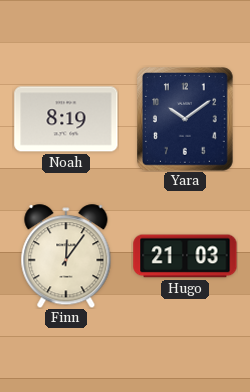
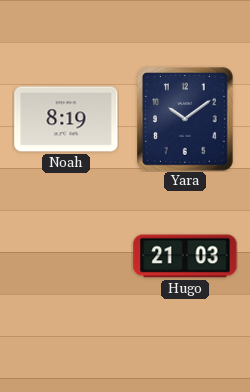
Finn: 12:06 -> none
